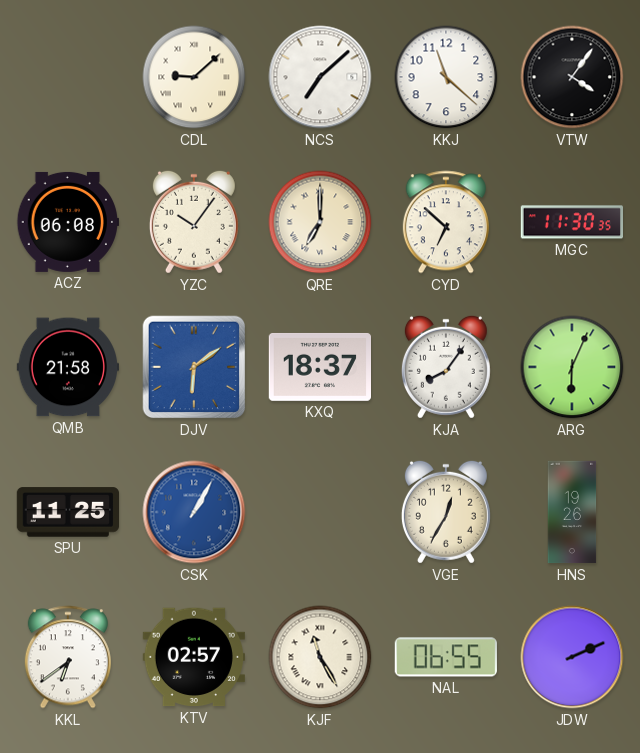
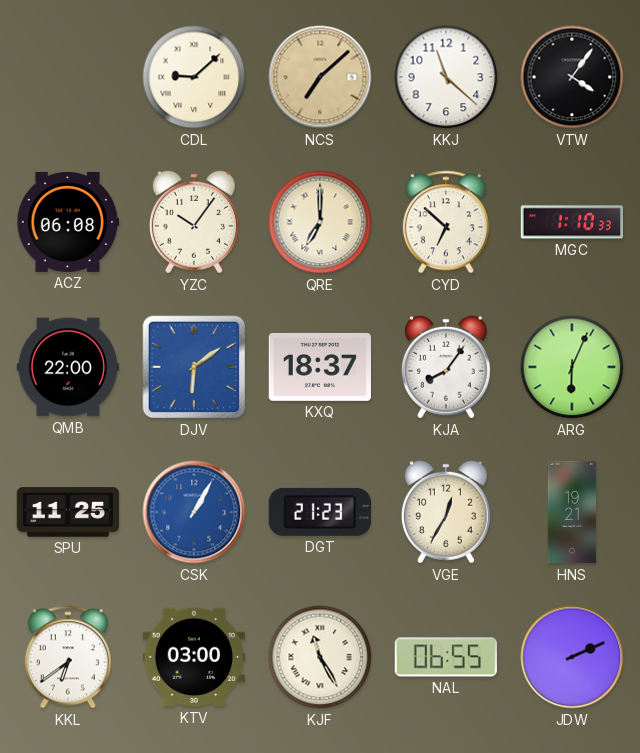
NCS dial: white -> champagne
MGC: 11:30 -> 1:10
QMB: 21:58 -> 22:00
DGT: none -> 21:23
HNS: 19:26 -> 19:21
KTV: 02:57 -> 03:00
